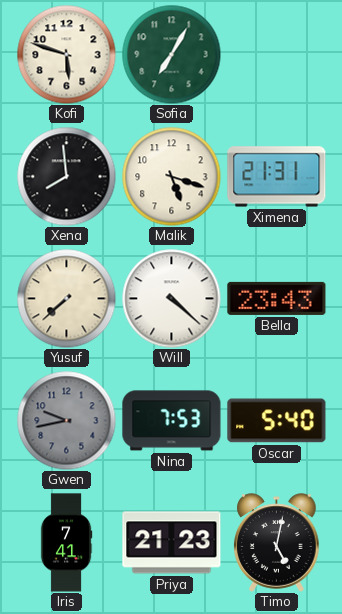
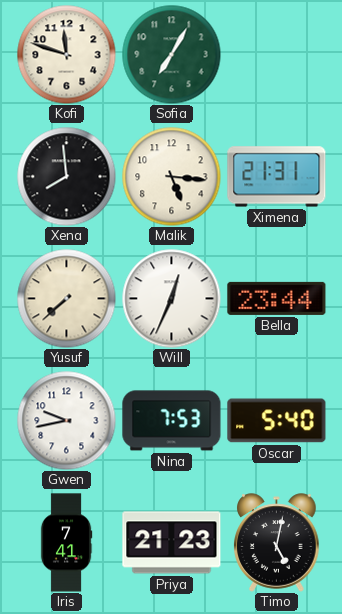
Kofi: 5:48 -> 11:48
Malik: 5:18 -> 5:16
Will: 4:22 -> 12:34
Bella: 23:43 -> 23:44
Gwen dial: grey -> white
